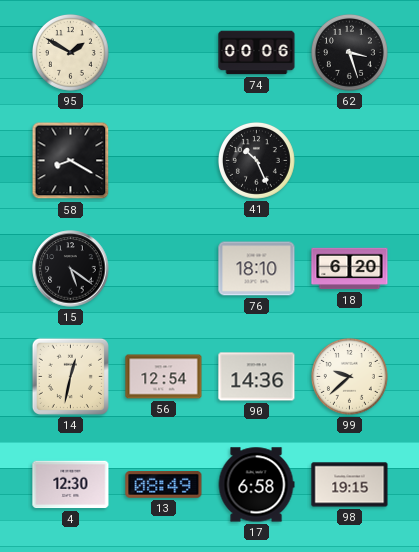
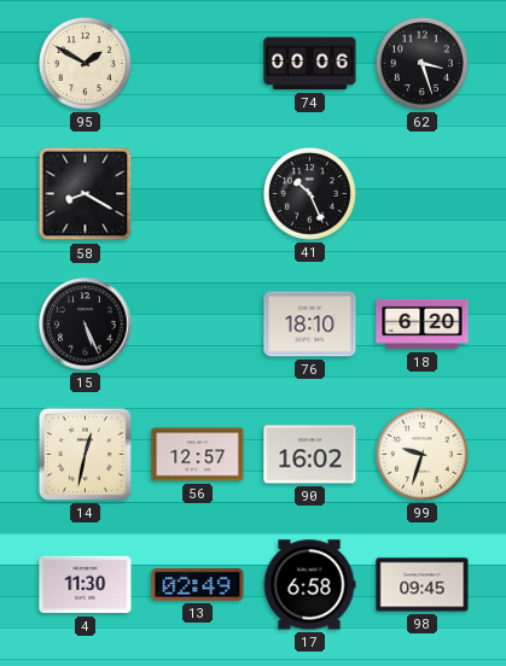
15: 5:21 -> 5:26
56: 12:54 -> 12:57
90: 14:36 -> 16:02
99: 9:38 -> 9:33
4: 12:30 -> 11:30
13: 08:49 -> 02:49
98: 19:15 -> 09:45
